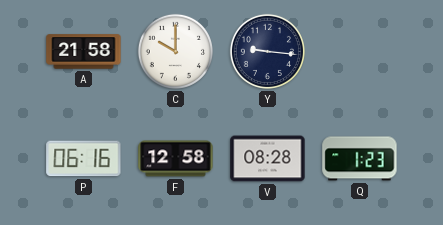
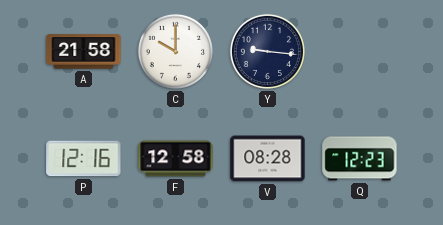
P: 06:16 -> 12:16
Q: 1:23 -> 12:23
